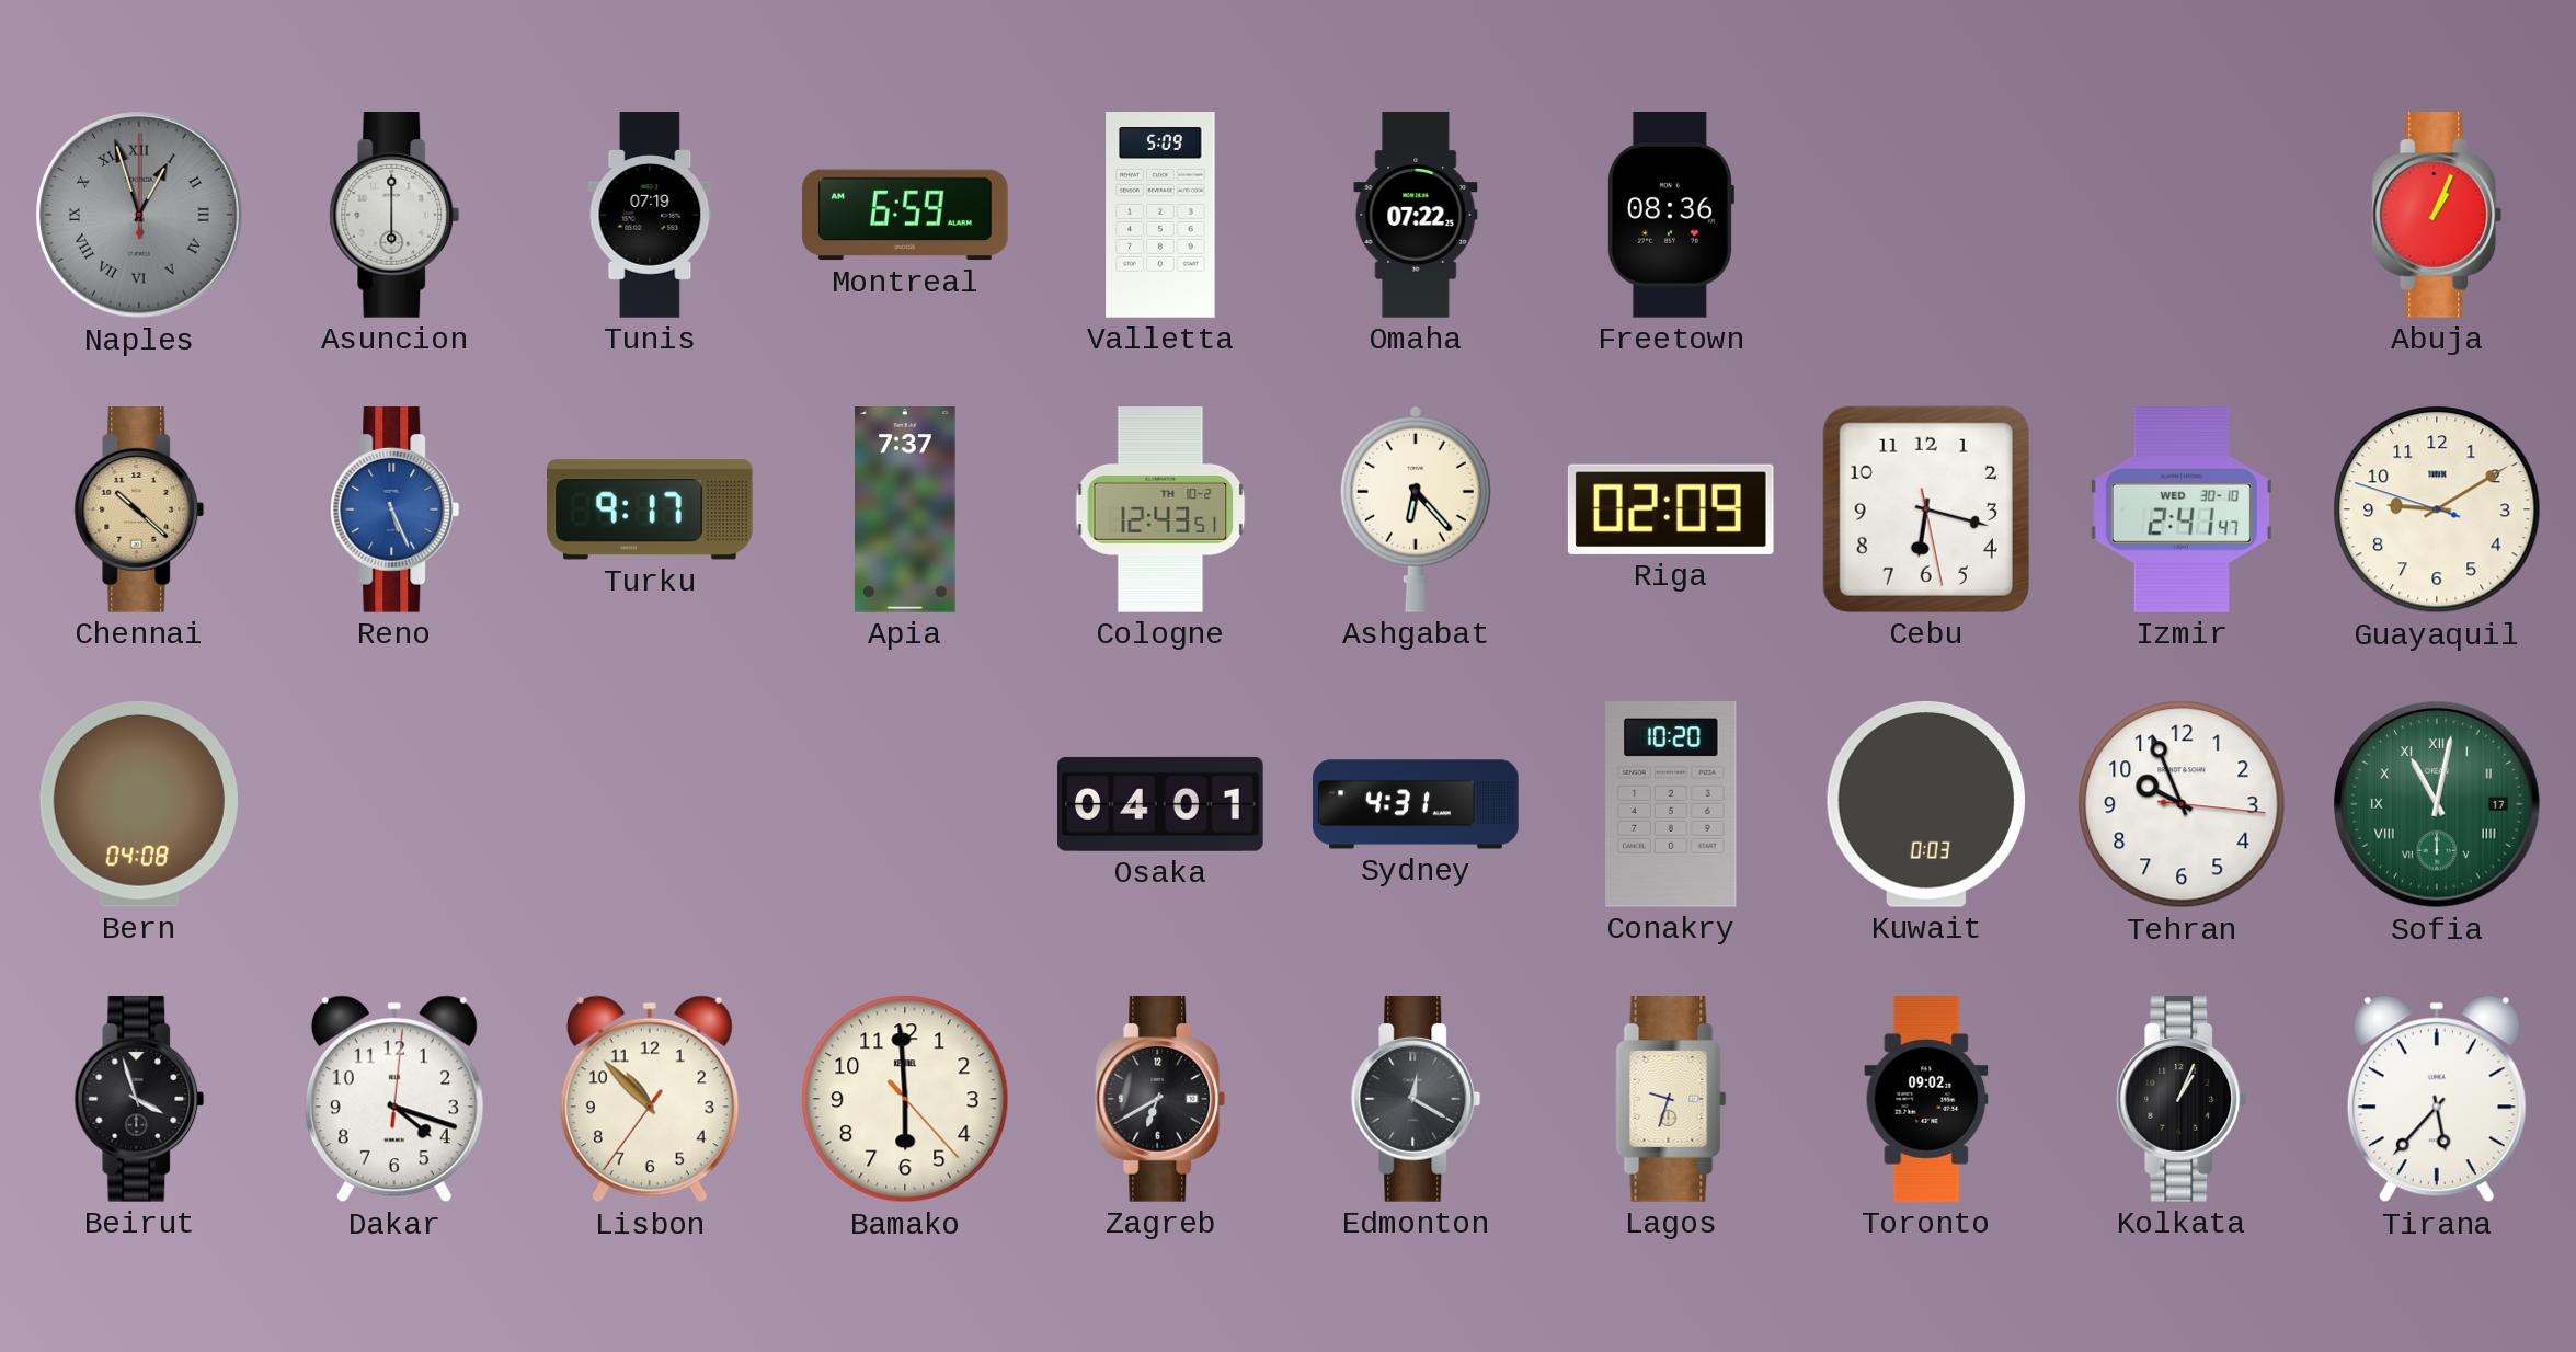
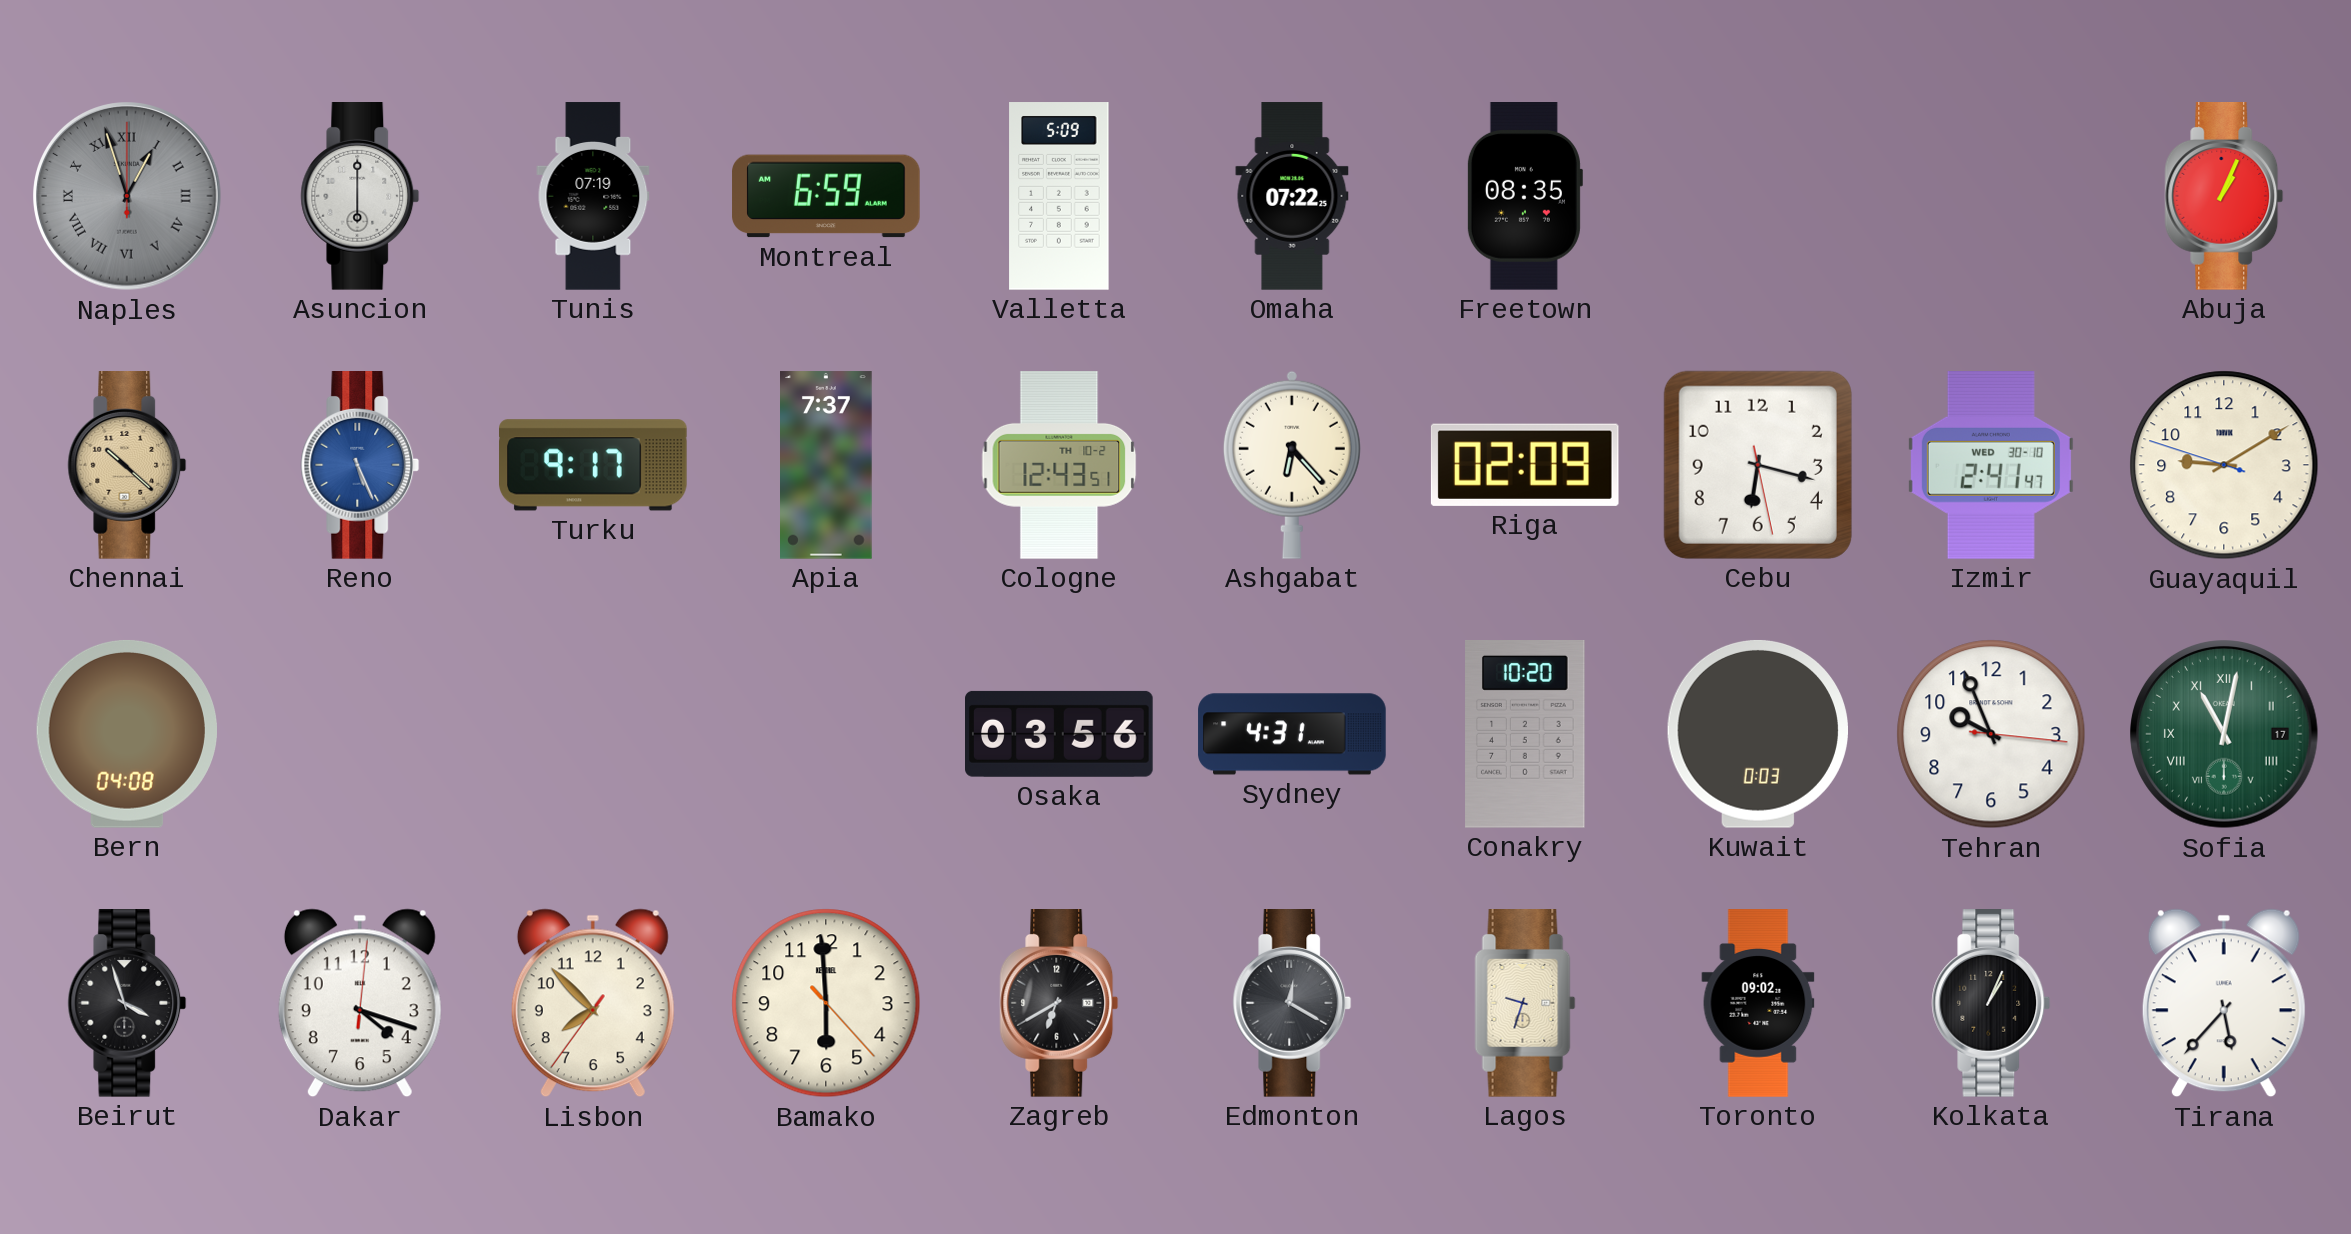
Freetown: 08:36 -> 08:35
Osaka: 04:01 -> 03:56
Lisbon: 10:52 -> 7:52
